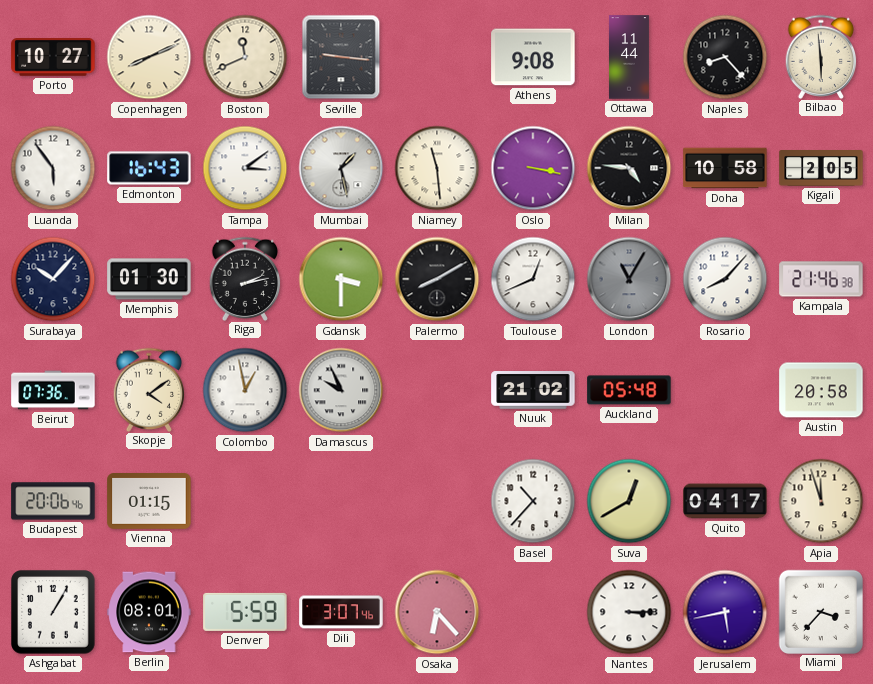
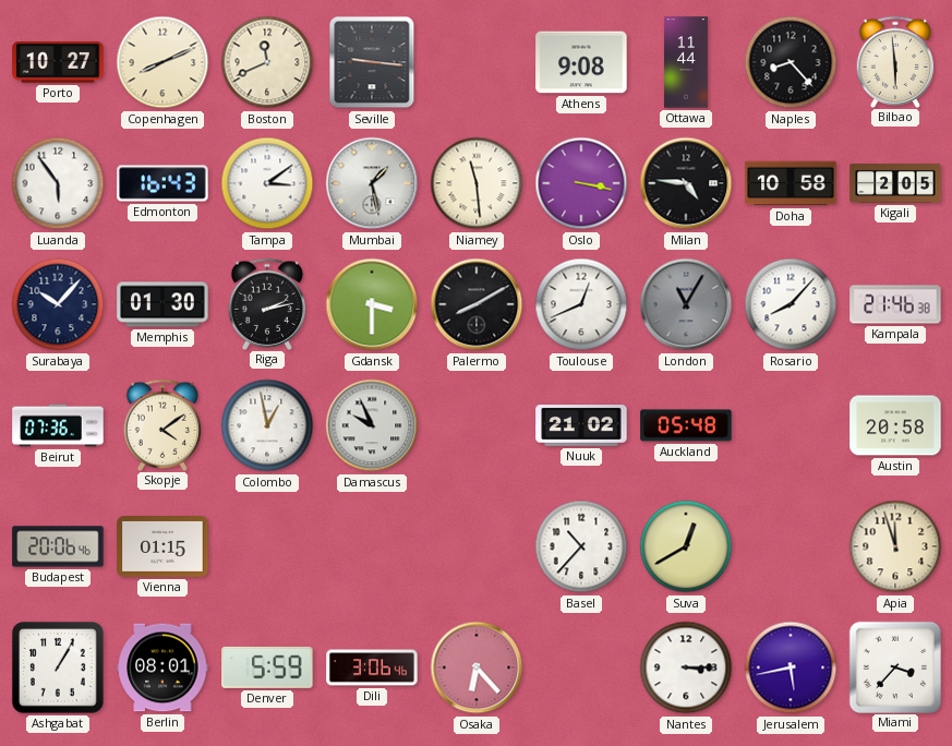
Quito: 04:17 -> none
Dili: 3:07 -> 3:06
